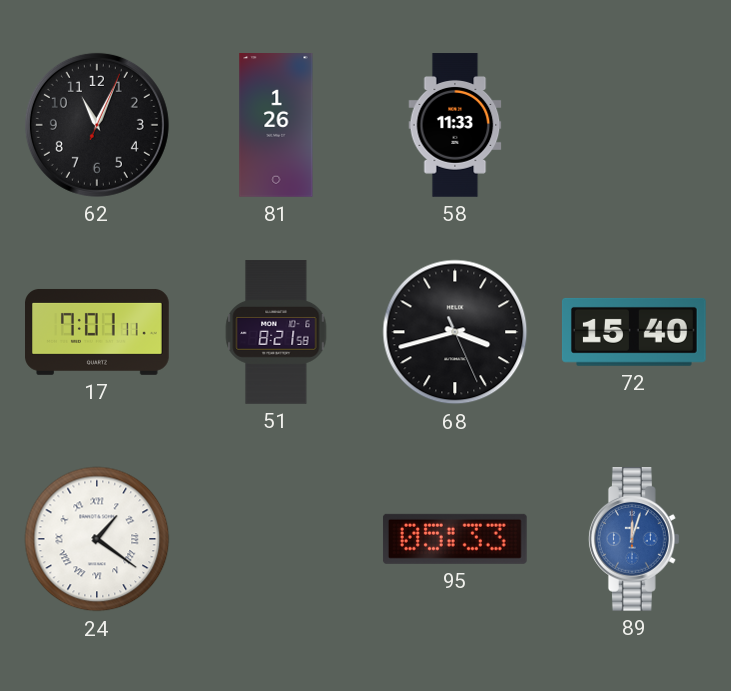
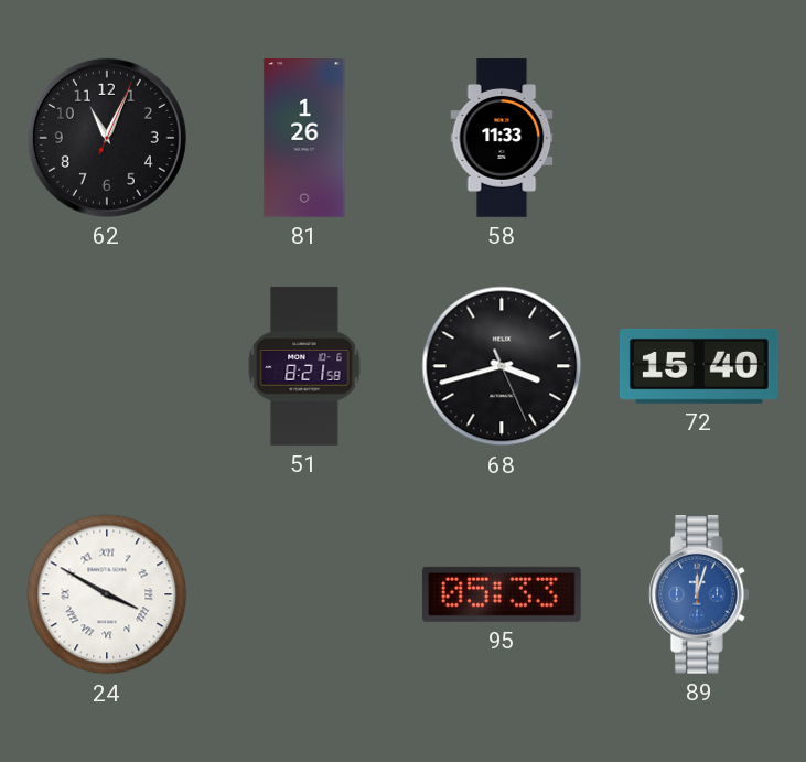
17: 7:01 -> none
24: 1:21 -> 3:50
